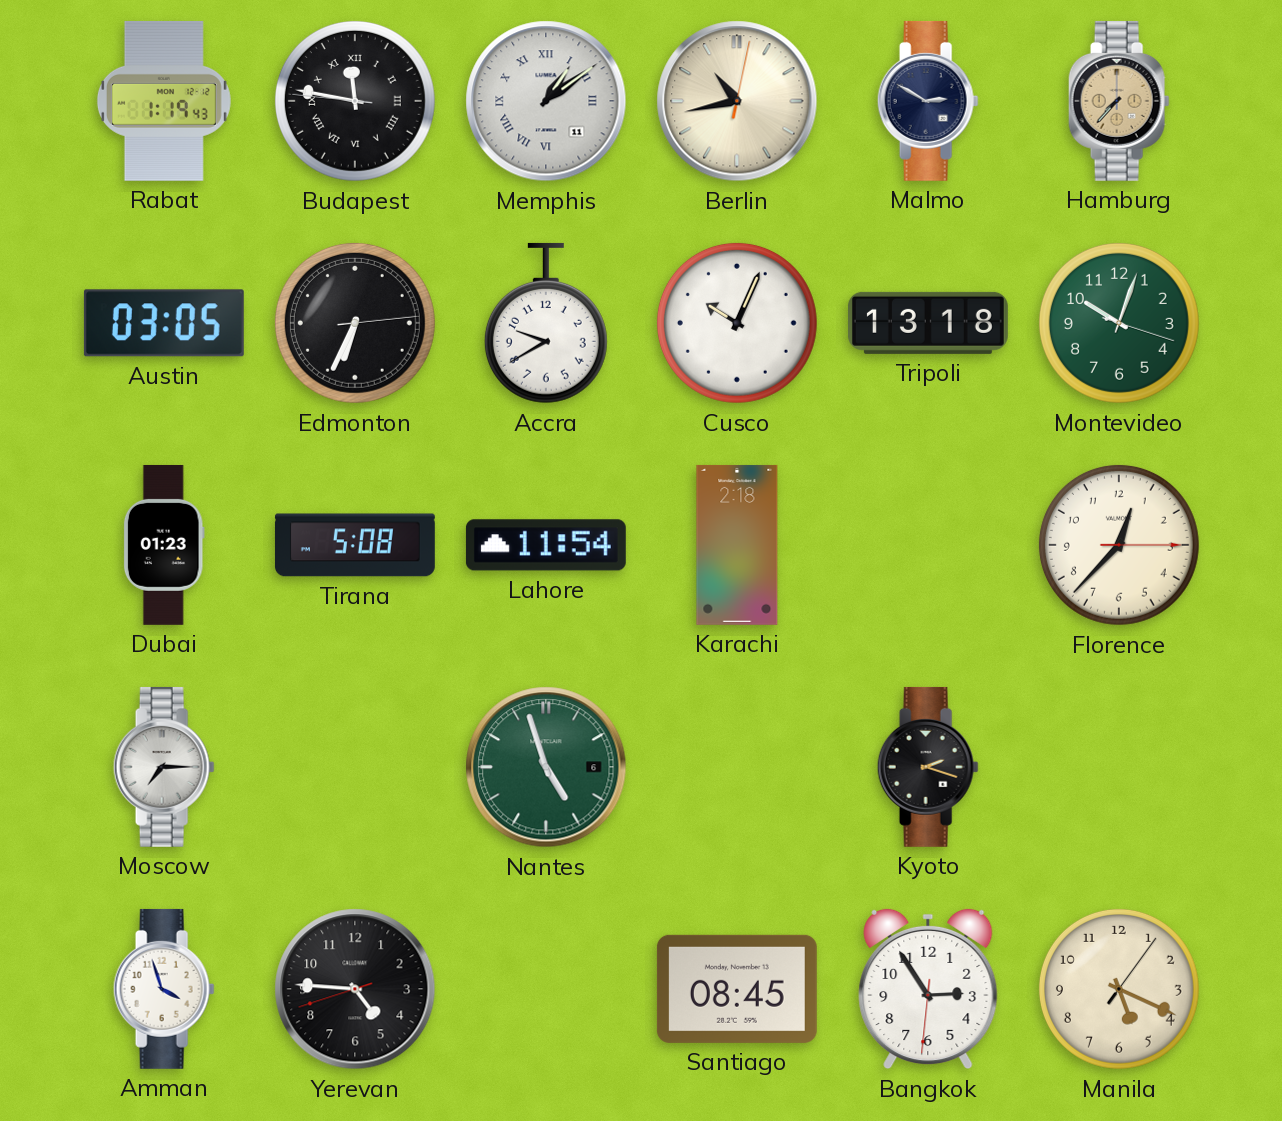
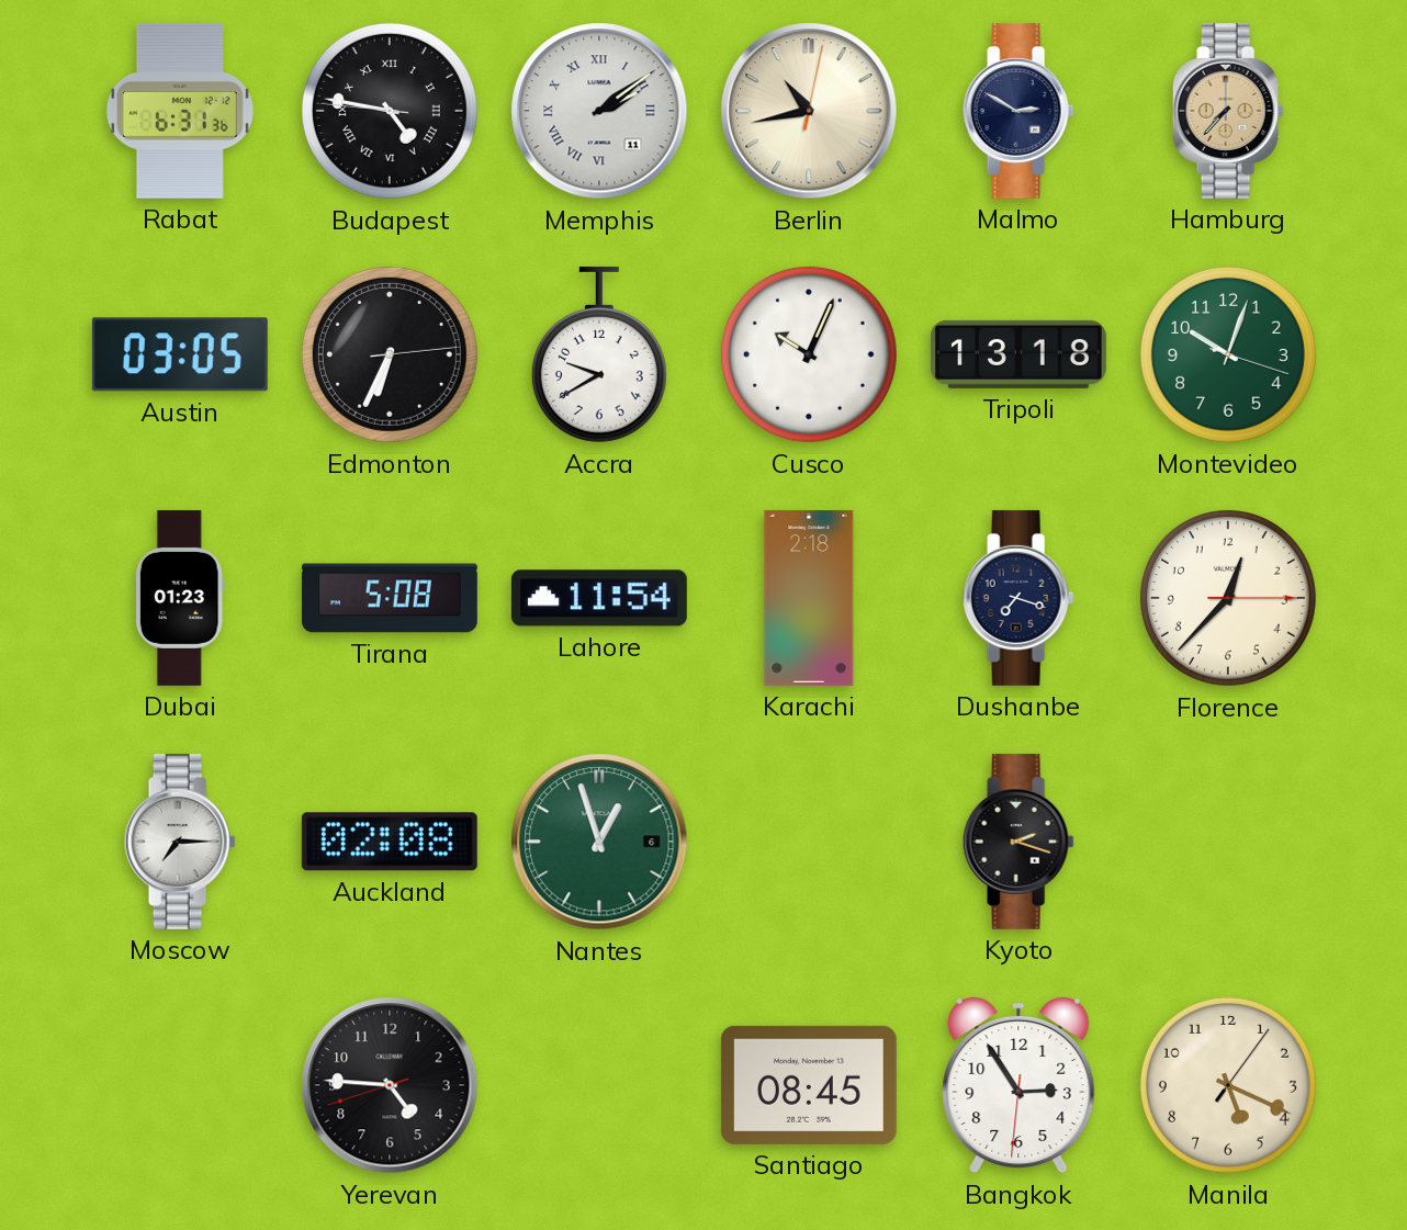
Rabat: 1:19 -> 6:31
Budapest: 11:46 -> 4:46
Memphis: 1:09 -> 2:09
Dushanbe: none -> 7:18
Auckland: none -> 02:08
Nantes: 4:57 -> 12:57
Amman: 3:57 -> none
